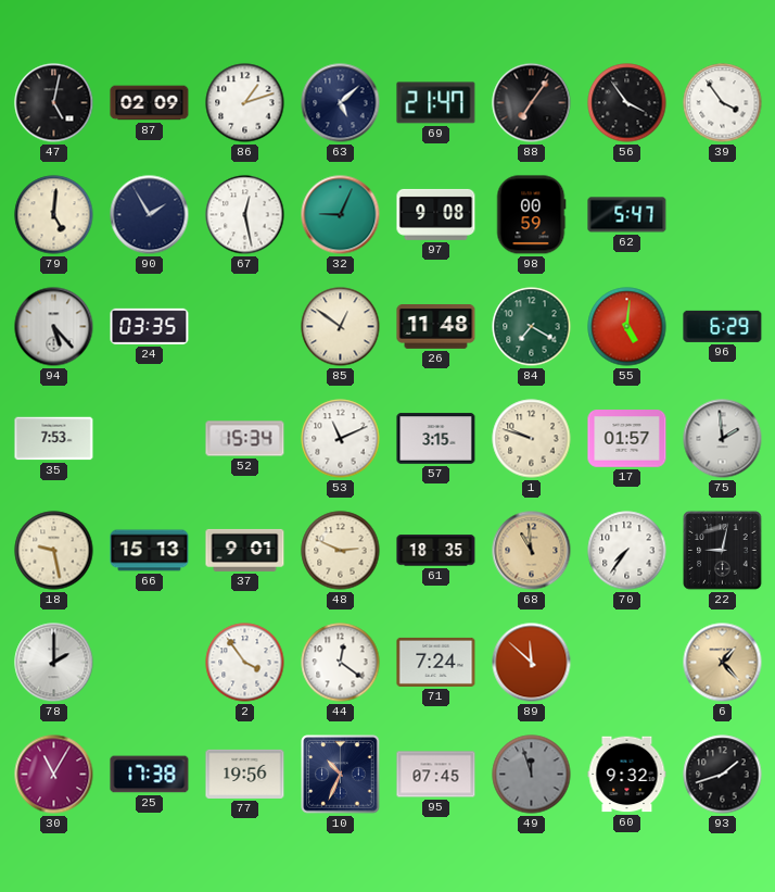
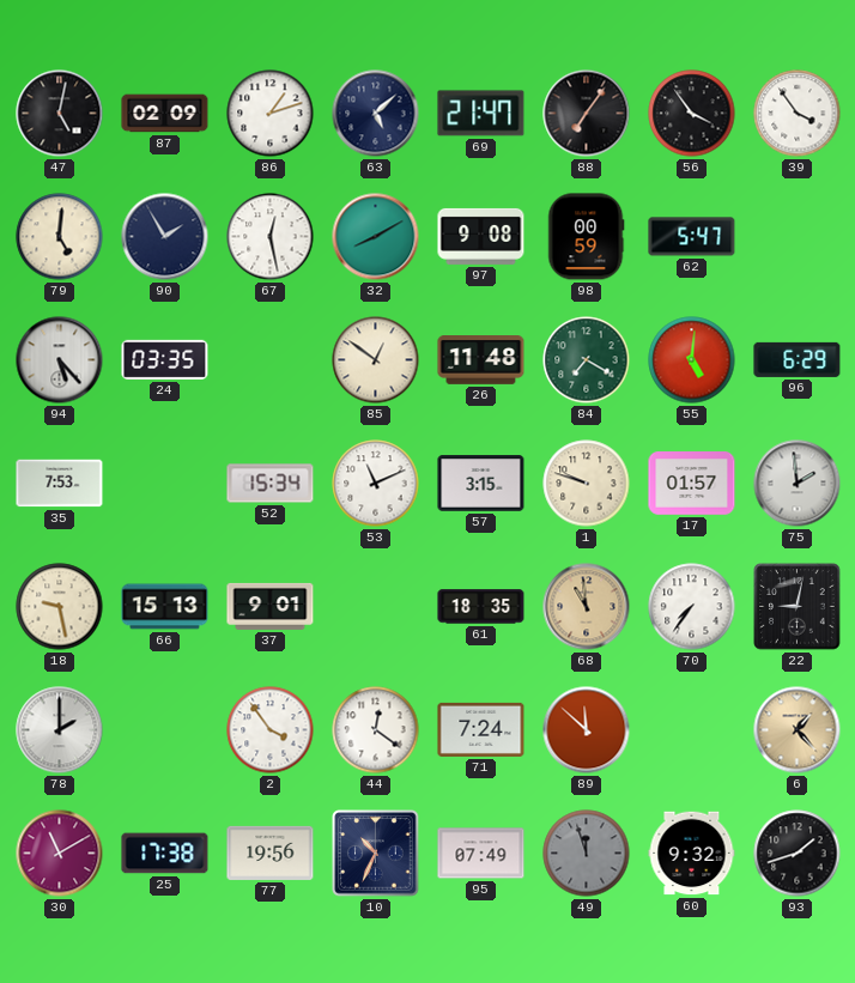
32: 9:04 -> 8:10
48: 2:49 -> none
30: 11:05 -> 11:10
95: 07:45 -> 07:49
